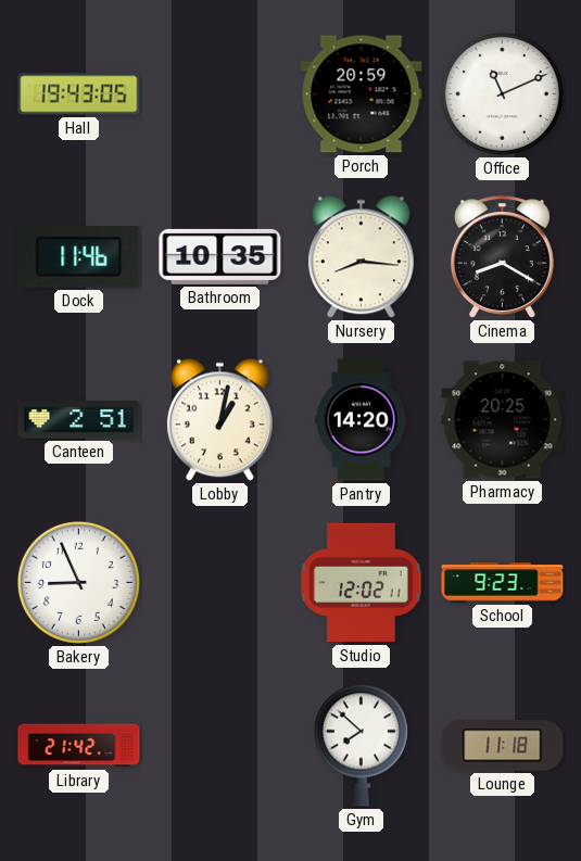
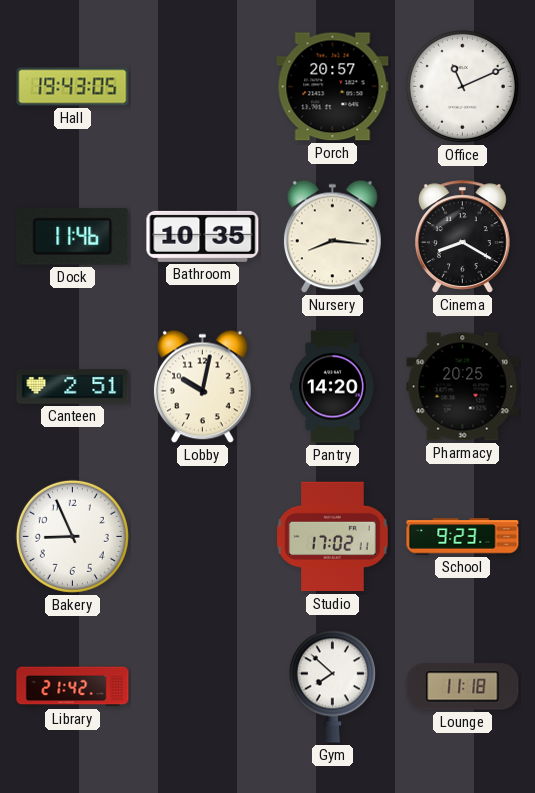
Porch: 20:59 -> 20:57
Lobby: 1:02 -> 10:02
Studio: 12:02 -> 17:02
